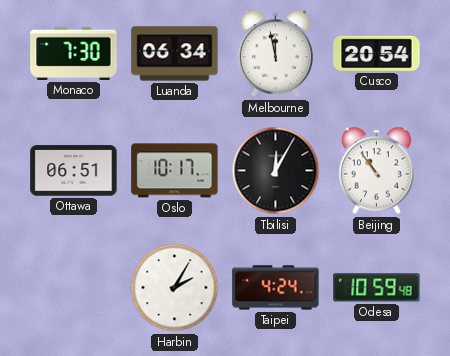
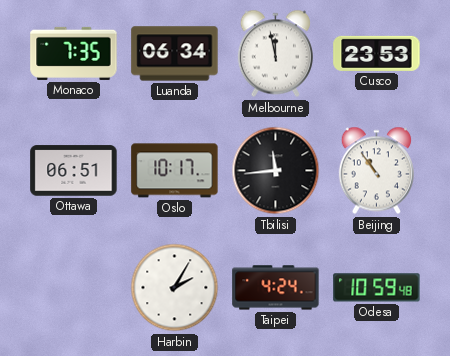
Monaco: 7:30 -> 7:35
Cusco: 20:54 -> 23:53
Tbilisi: 12:05 -> 11:44
